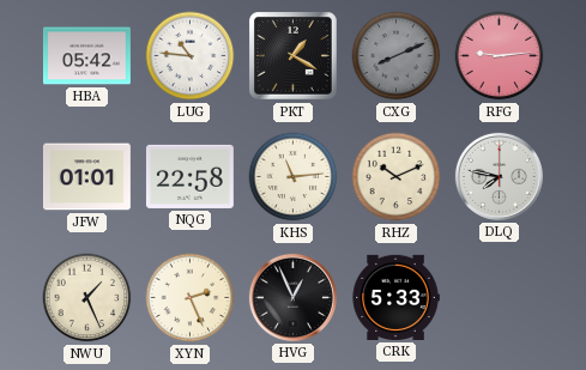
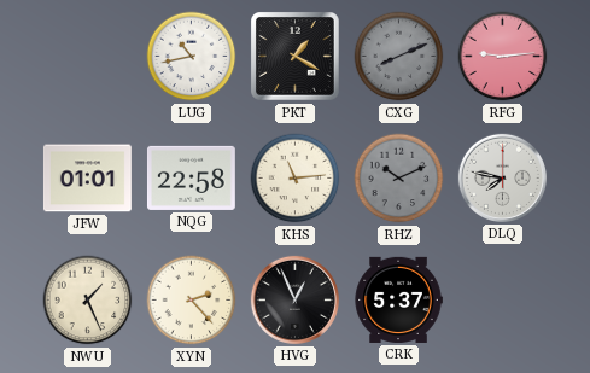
HBA: 05:42 -> none
LUG: 10:46 -> 10:43
RHZ dial: cream -> grey
XYN: 2:26 -> 2:23
CRK: 5:33 -> 5:37
